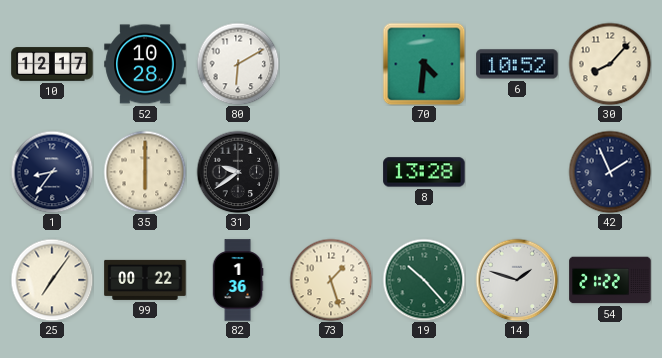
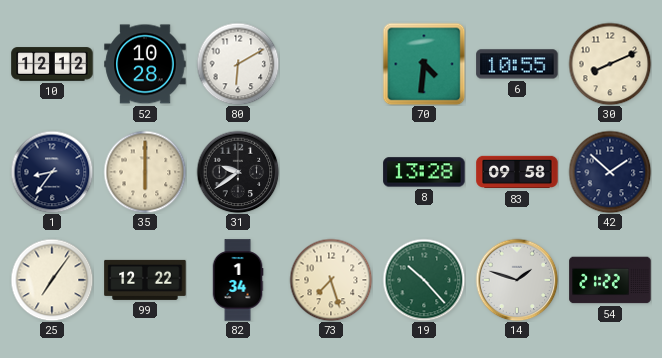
10: 12:17 -> 12:12
6: 10:52 -> 10:55
30: 8:07 -> 8:11
83: none -> 09:58
42: 1:56 -> 1:52
99: 00:22 -> 12:22
82: 1:36 -> 1:34
73: 1:27 -> 7:27
